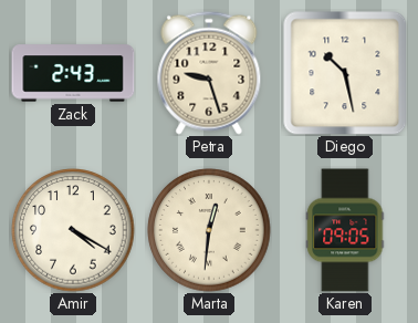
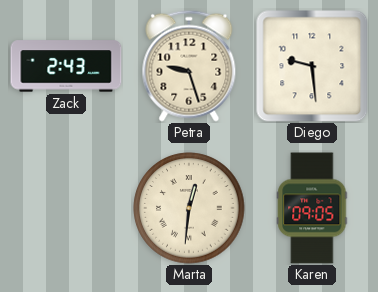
Diego: 10:28 -> 9:29
Amir: 4:20 -> none
